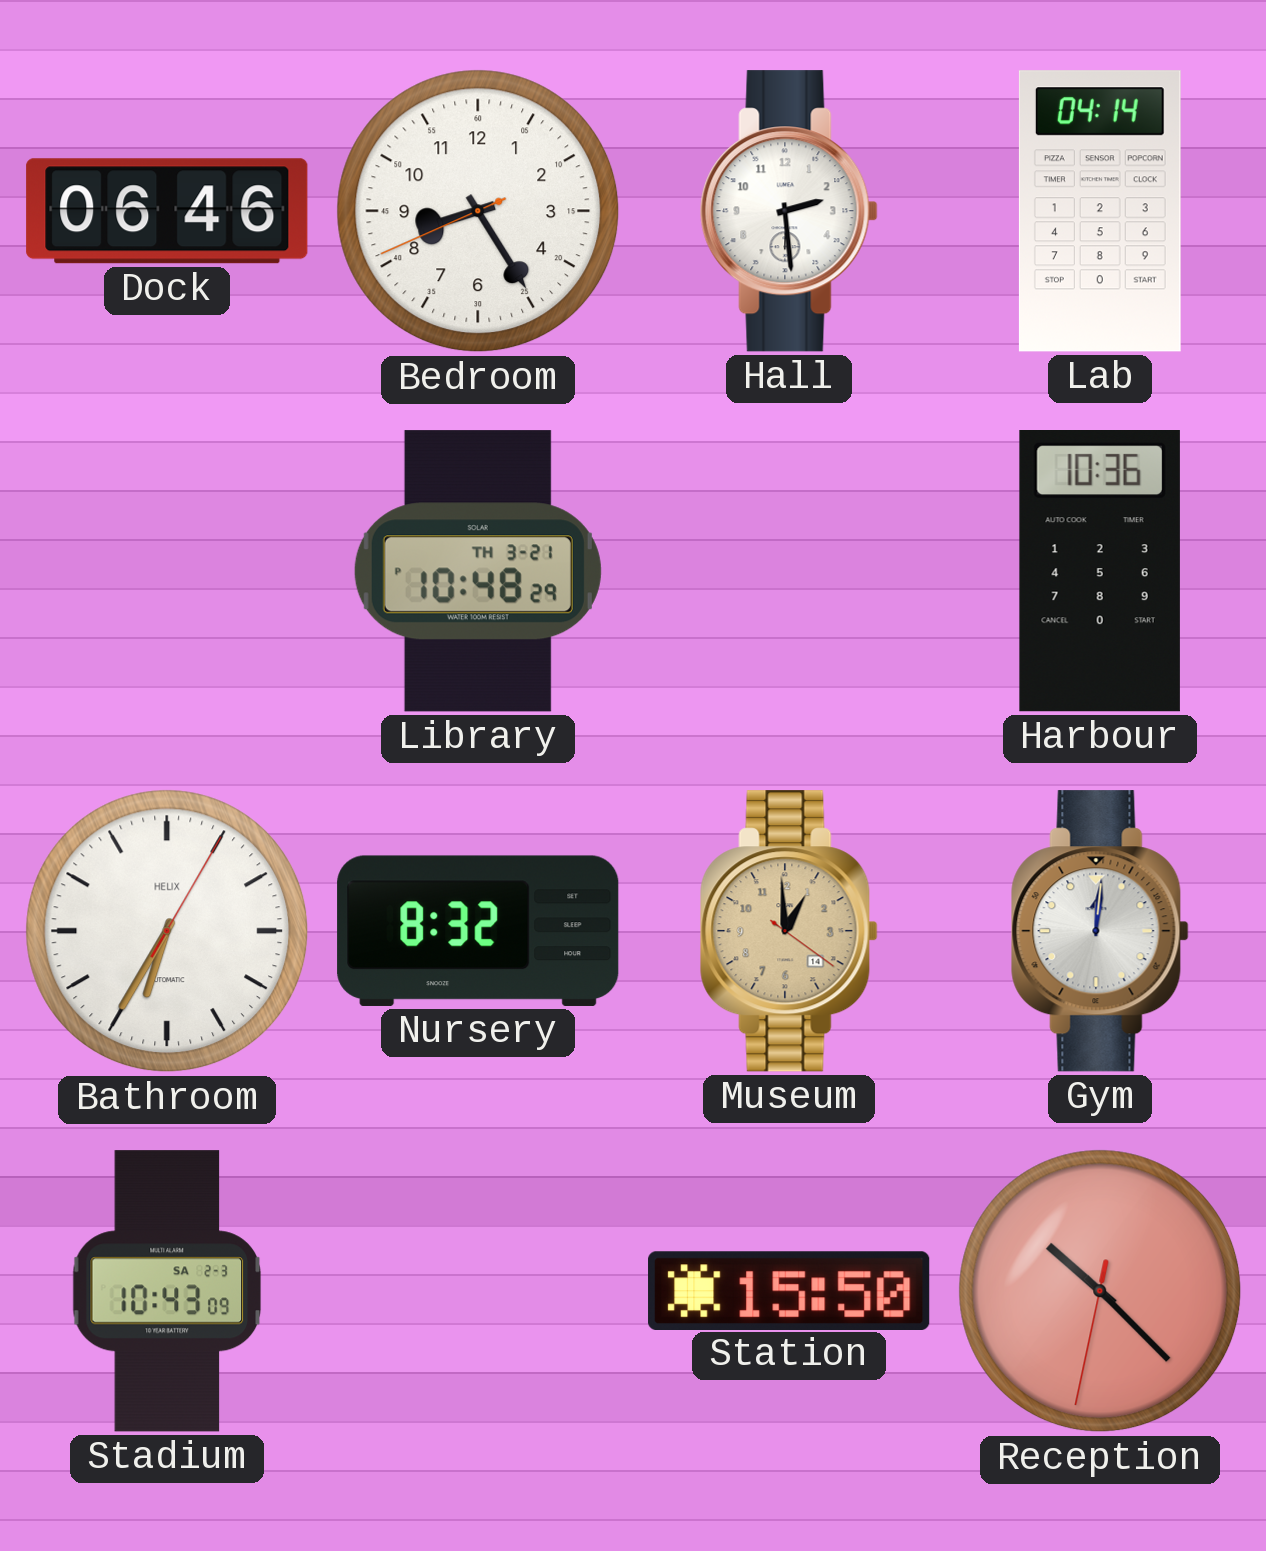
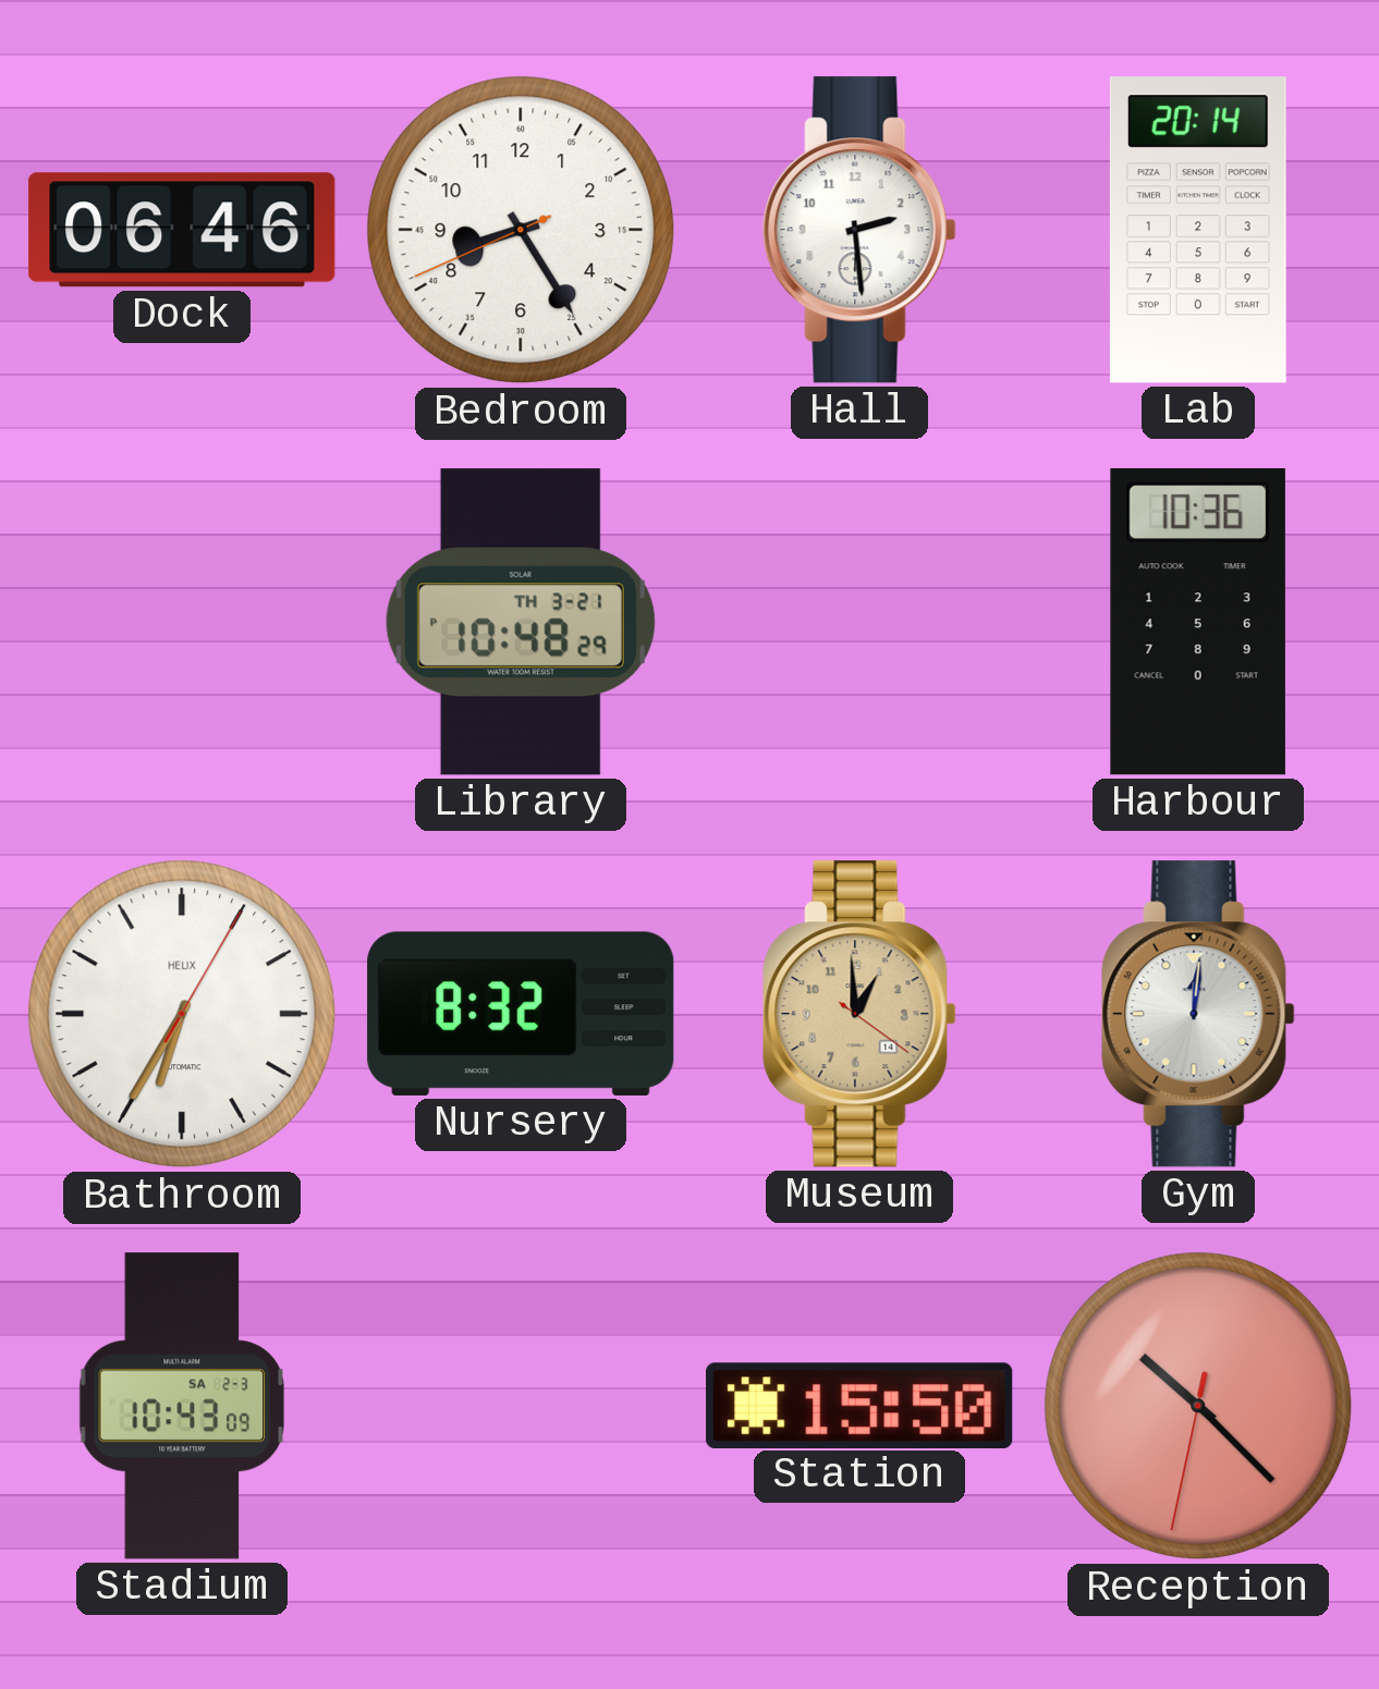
Lab: 04:14 -> 20:14
